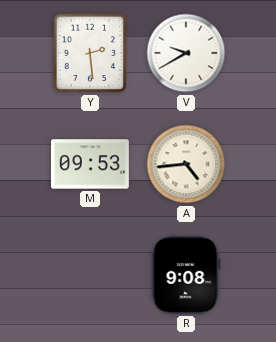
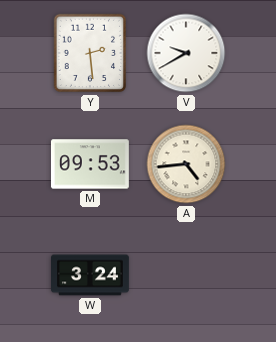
W: none -> 3:24
R: 9:08 -> none
